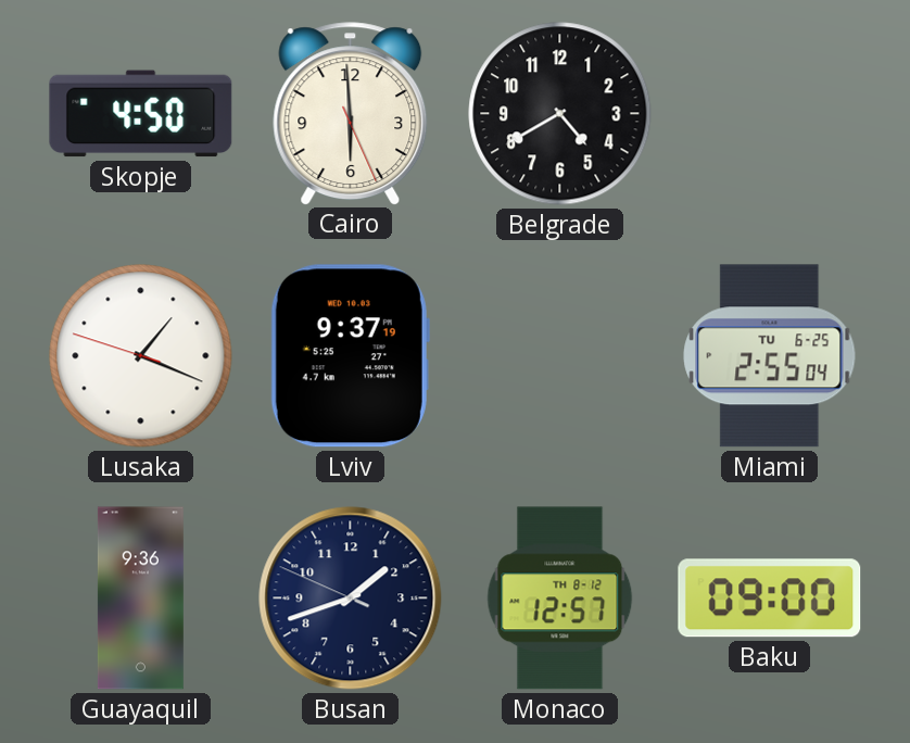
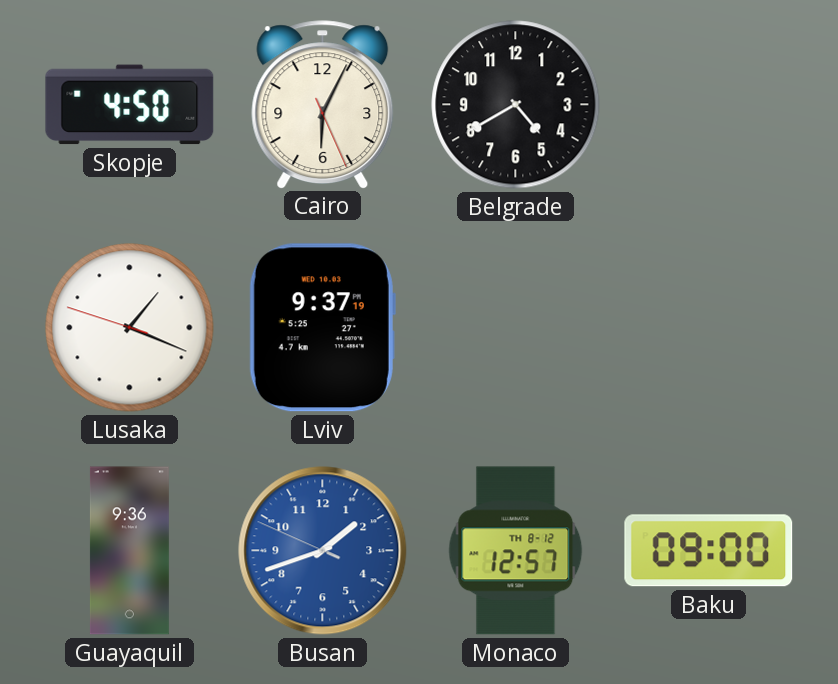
Cairo: 5:59 -> 6:04
Miami: 2:55 -> none
Busan dial: navy -> blue
